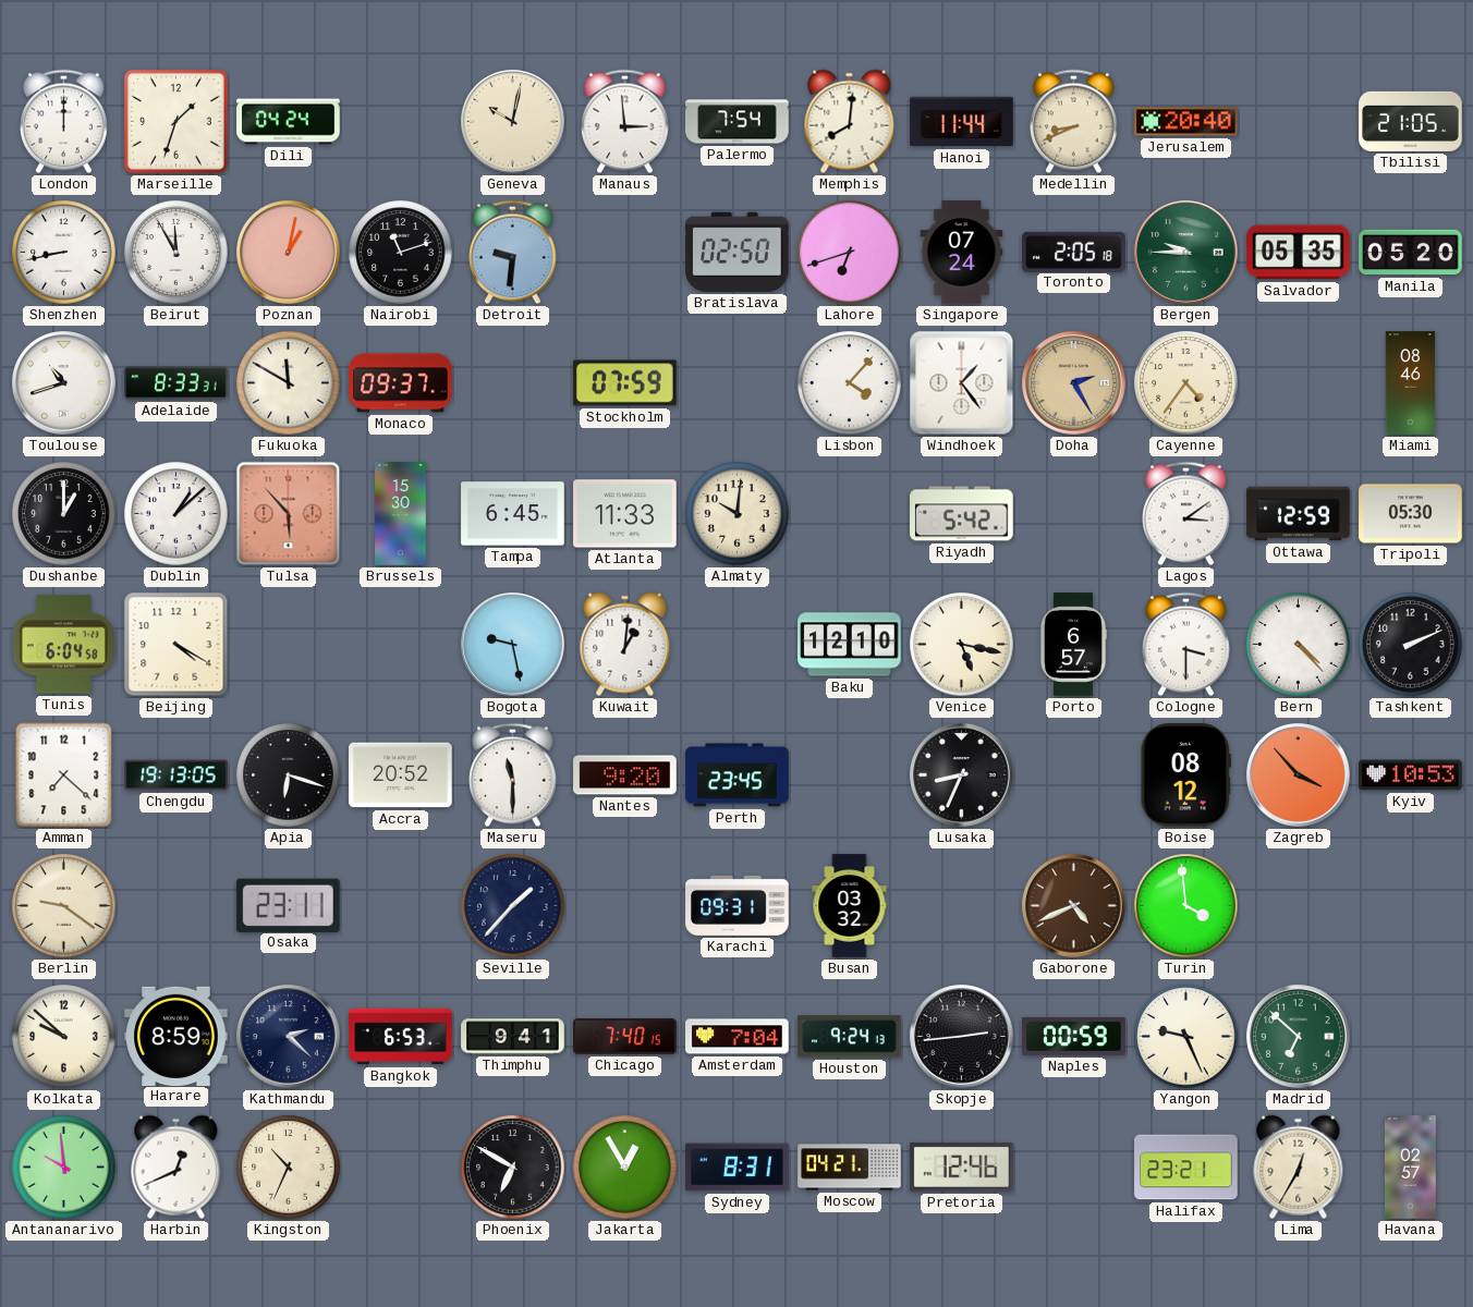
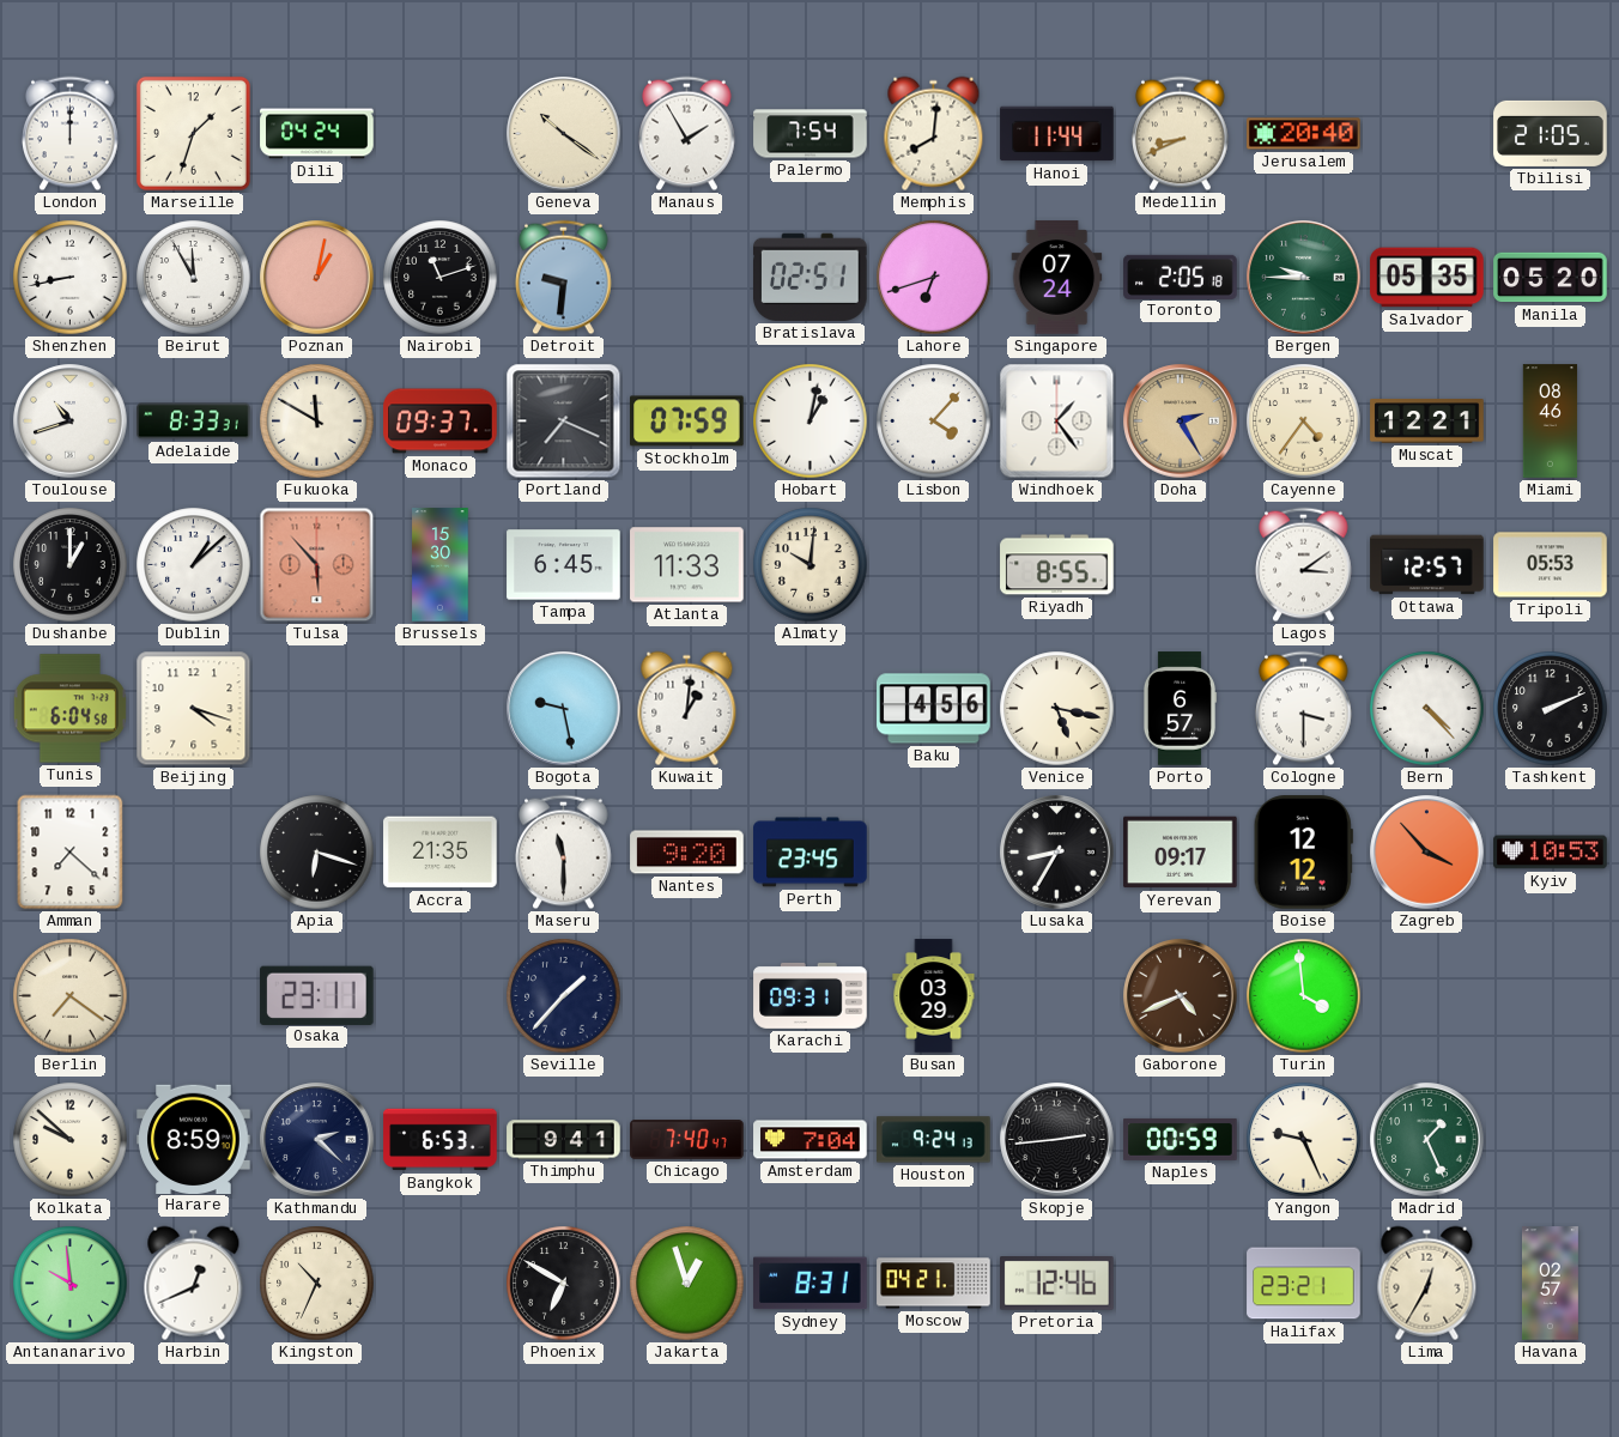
Geneva: 10:02 -> 10:21
Manaus: 2:59 -> 1:55
Bratislava: 02:50 -> 02:51
Portland: none -> 7:19
Hobart: none -> 1:02
Muscat: none -> 12:21
Riyadh: 5:42 -> 8:55
Ottawa: 12:59 -> 12:57
Tripoli: 05:30 -> 05:53
Beijing: 4:20 -> 4:18
Baku: 12:10 -> 4:56
Chengdu: 19:13 -> none
Accra: 20:52 -> 21:35
Lusaka: 8:34 -> 8:35
Yerevan: none -> 09:17
Boise: 08:12 -> 12:12
Berlin: 9:21 -> 7:21
Busan: 03:32 -> 03:29
Chicago: 7:40:15 -> 7:40:47
Madrid: 6:52 -> 1:26
Jakarta: 12:55 -> 12:57
